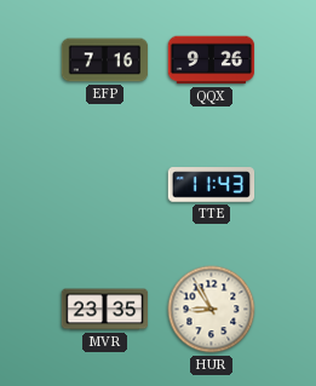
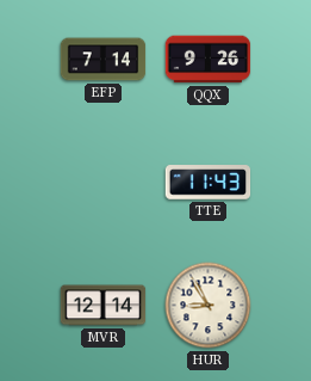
EFP: 7:16 -> 7:14
MVR: 23:35 -> 12:14
